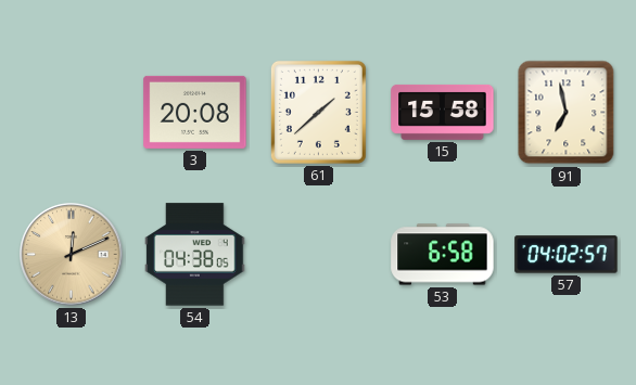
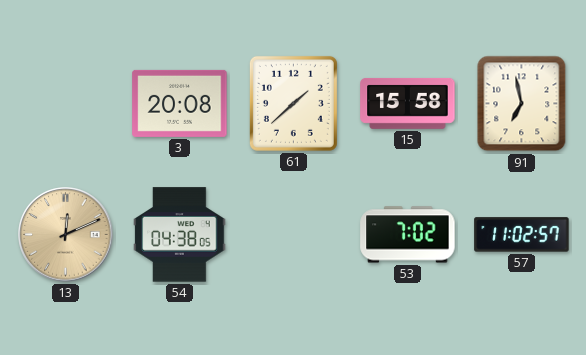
53: 6:58 -> 7:02
57: 04:02 -> 11:02
